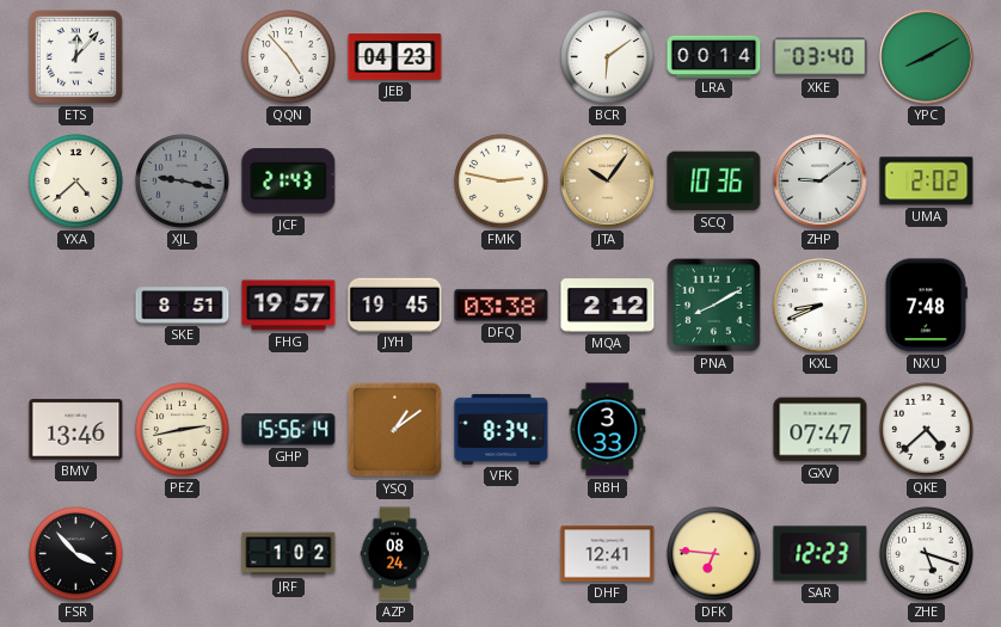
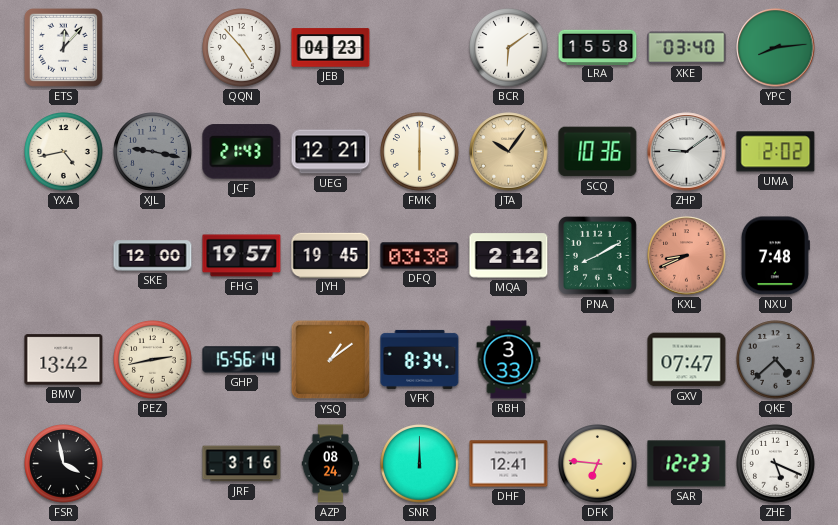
LRA: 00:14 -> 15:58
YPC: 8:10 -> 8:14
YXA: 4:38 -> 4:43
UEG: none -> 12:21
FMK: 2:47 -> 6:00
SKE: 8:51 -> 12:00
KXL dial: white -> salmon
BMV: 13:46 -> 13:42
QKE dial: white -> grey
FSR: 3:53 -> 3:58
JRF: 1:02 -> 3:16
SNR: none -> 12:00
ZHE: 5:18 -> 5:19
